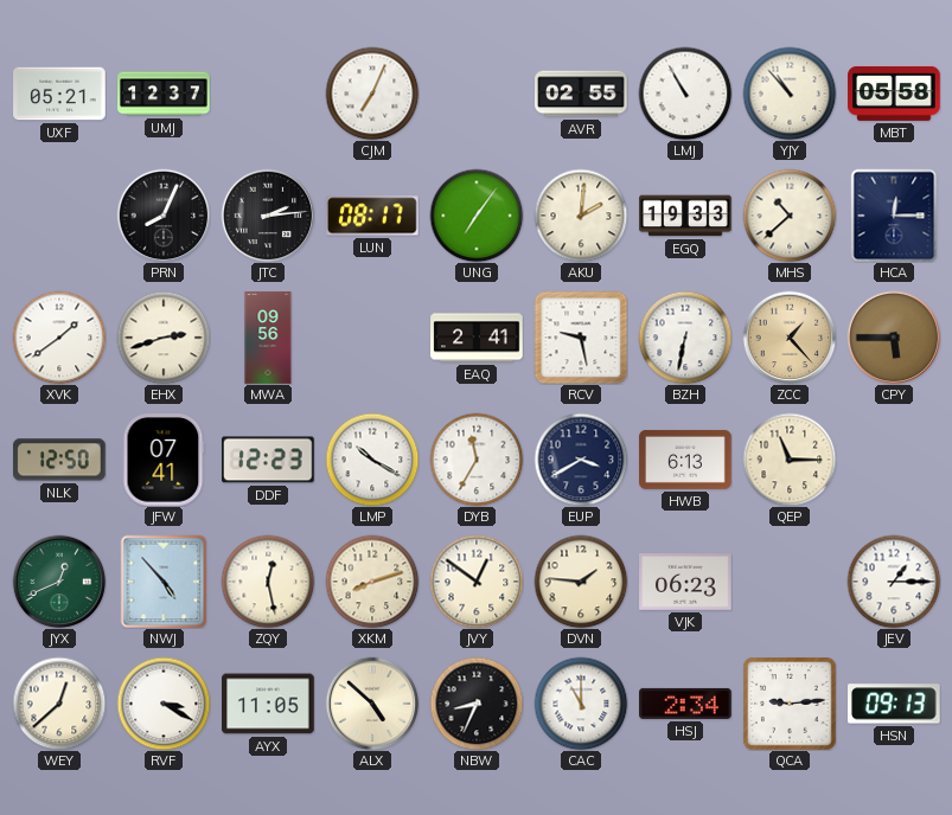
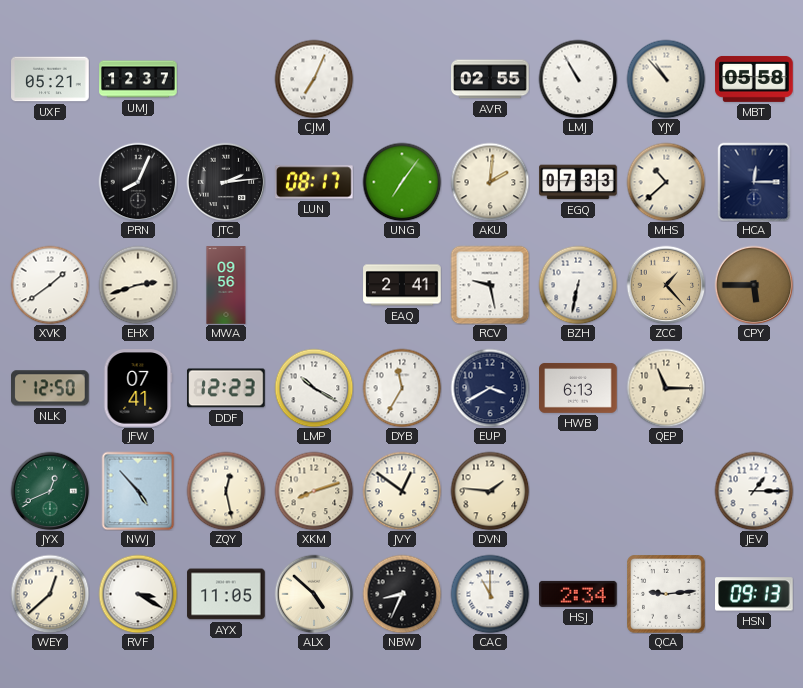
EGQ: 19:33 -> 07:33
VJK: 06:23 -> none
